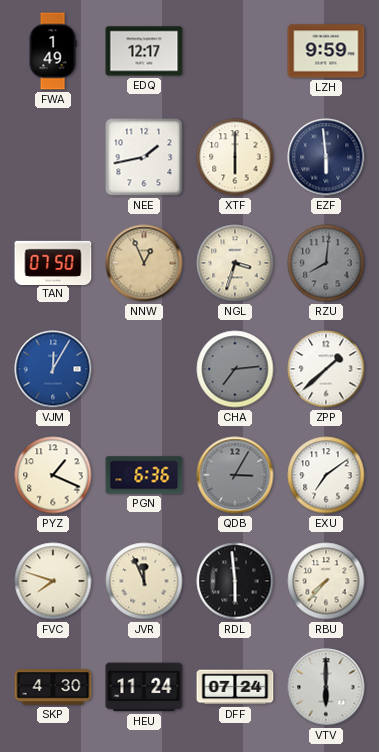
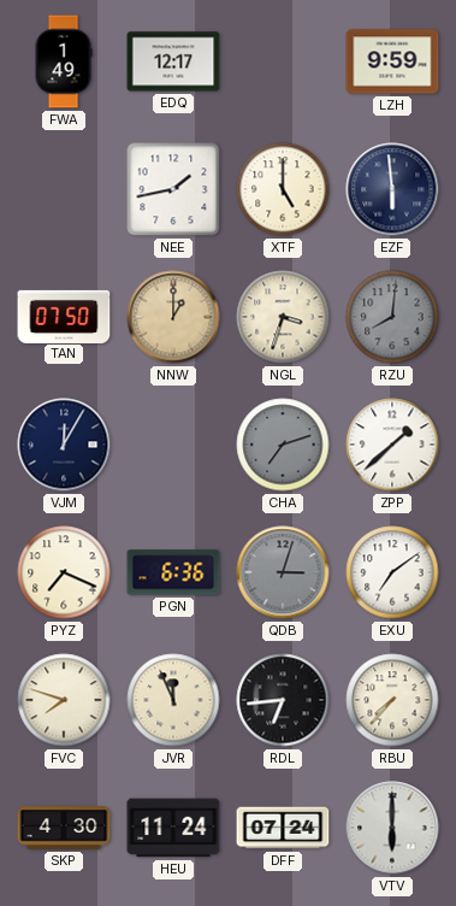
XTF: 6:00 -> 5:00
NNW: 12:56 -> 1:00
VJM dial: blue -> navy
CHA: 7:14 -> 7:12
PYZ: 1:19 -> 7:19
QDB: 3:05 -> 3:03
RDL: 5:59 -> 6:44
